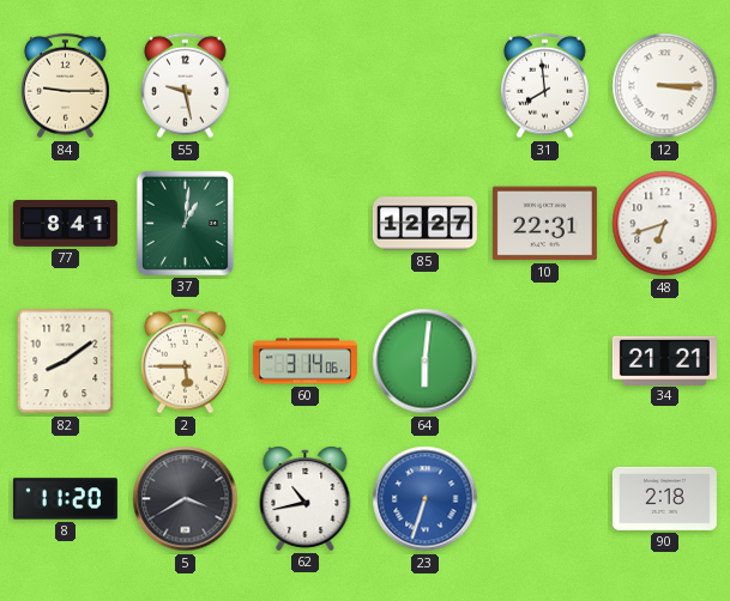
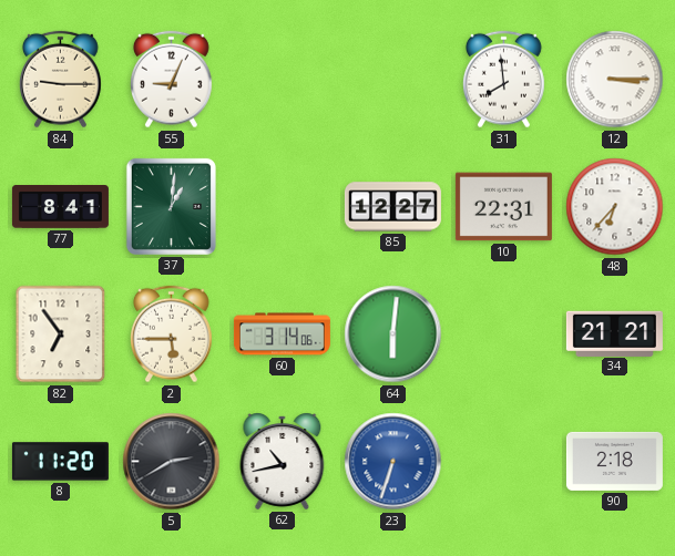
55: 9:28 -> 9:04
48: 6:42 -> 6:37
82: 8:09 -> 6:54
5: 3:40 -> 2:40
